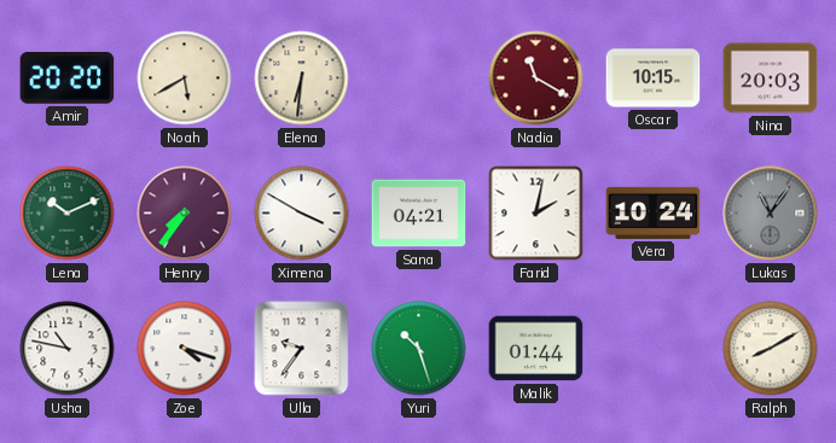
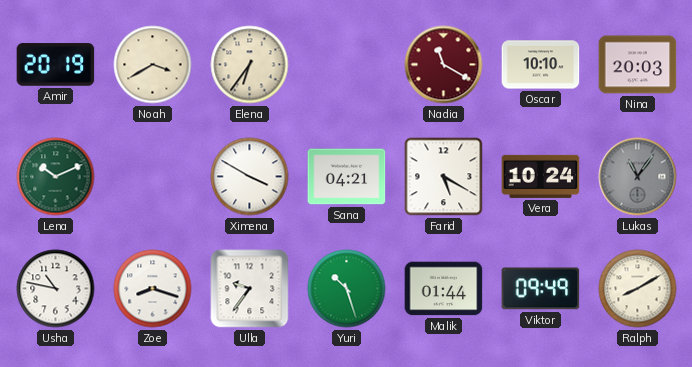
Amir: 20:20 -> 20:19
Noah: 5:40 -> 3:40
Elena: 6:31 -> 6:36
Oscar: 10:15 -> 10:10
Henry: 7:36 -> none
Farid: 2:02 -> 5:20
Zoe: 4:18 -> 8:18
Viktor: none -> 09:49
